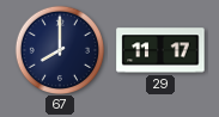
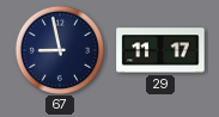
67: 8:00 -> 8:58
